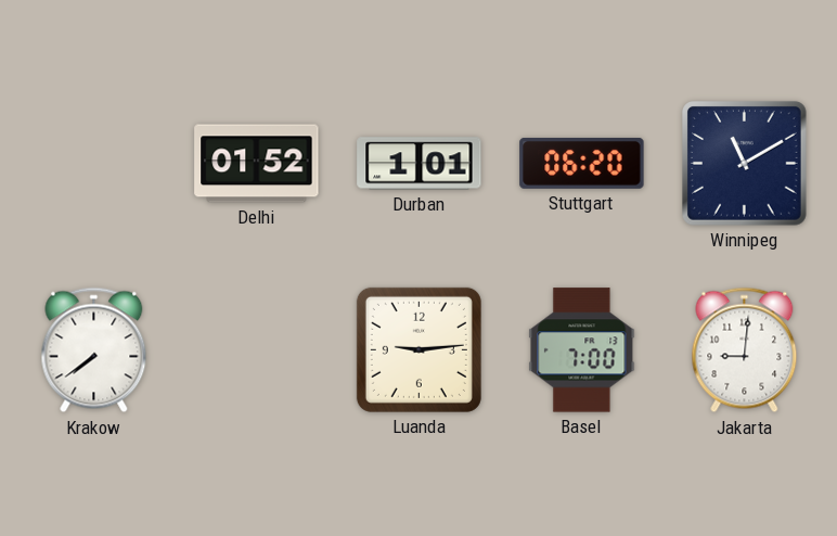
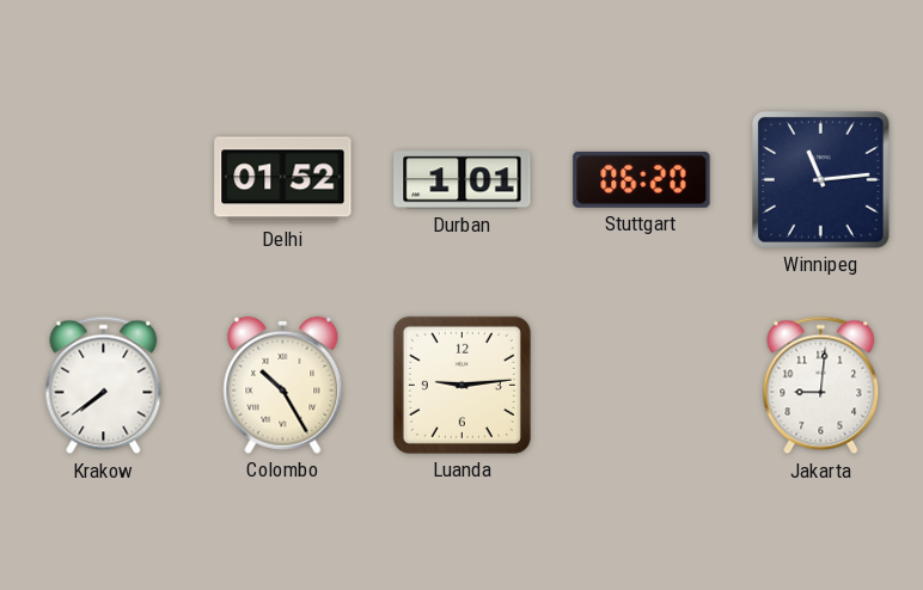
Winnipeg: 11:10 -> 11:14
Colombo: none -> 10:25
Basel: 7:00 -> none
